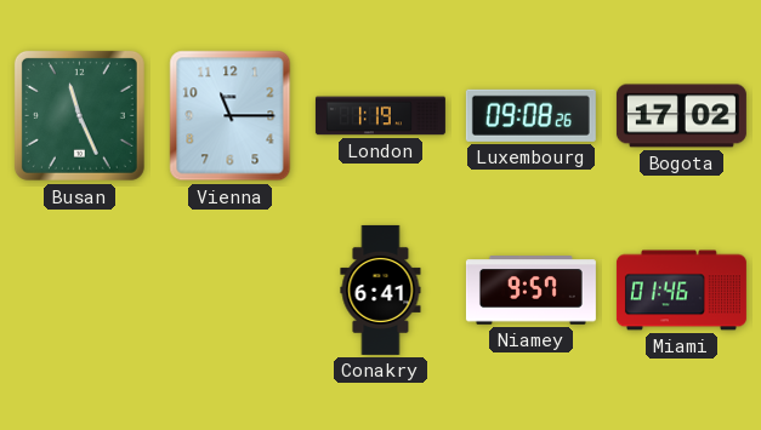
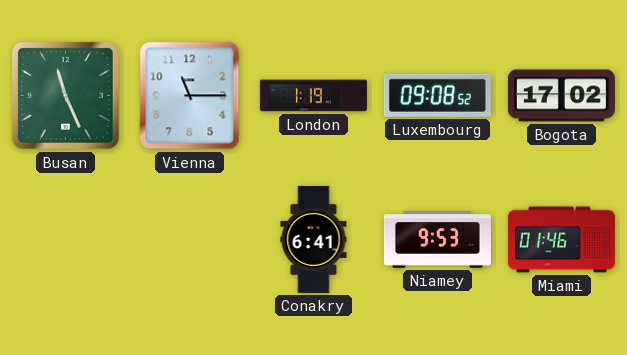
Luxembourg: 09:08:26 -> 09:08:52
Niamey: 9:57 -> 9:53
